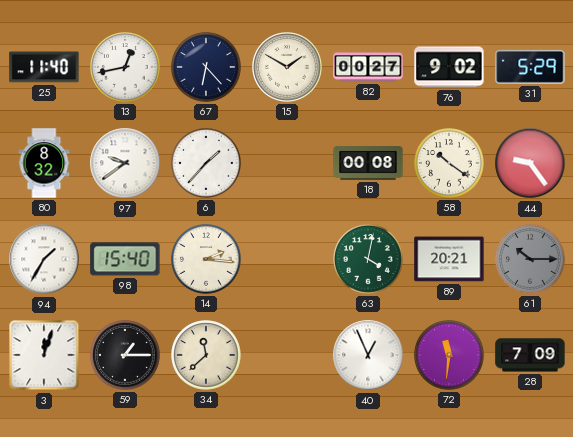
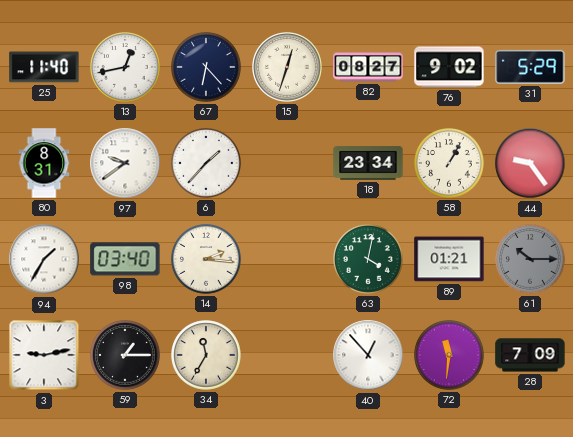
15: 1:50 -> 12:33
82: 00:27 -> 08:27
80: 8:32 -> 8:31
18: 00:08 -> 23:34
58: 10:21 -> 1:05
98: 15:40 -> 03:40
89: 20:21 -> 01:21
3: 12:03 -> 9:13
34: 11:38 -> 11:35
40: 12:56 -> 12:53
